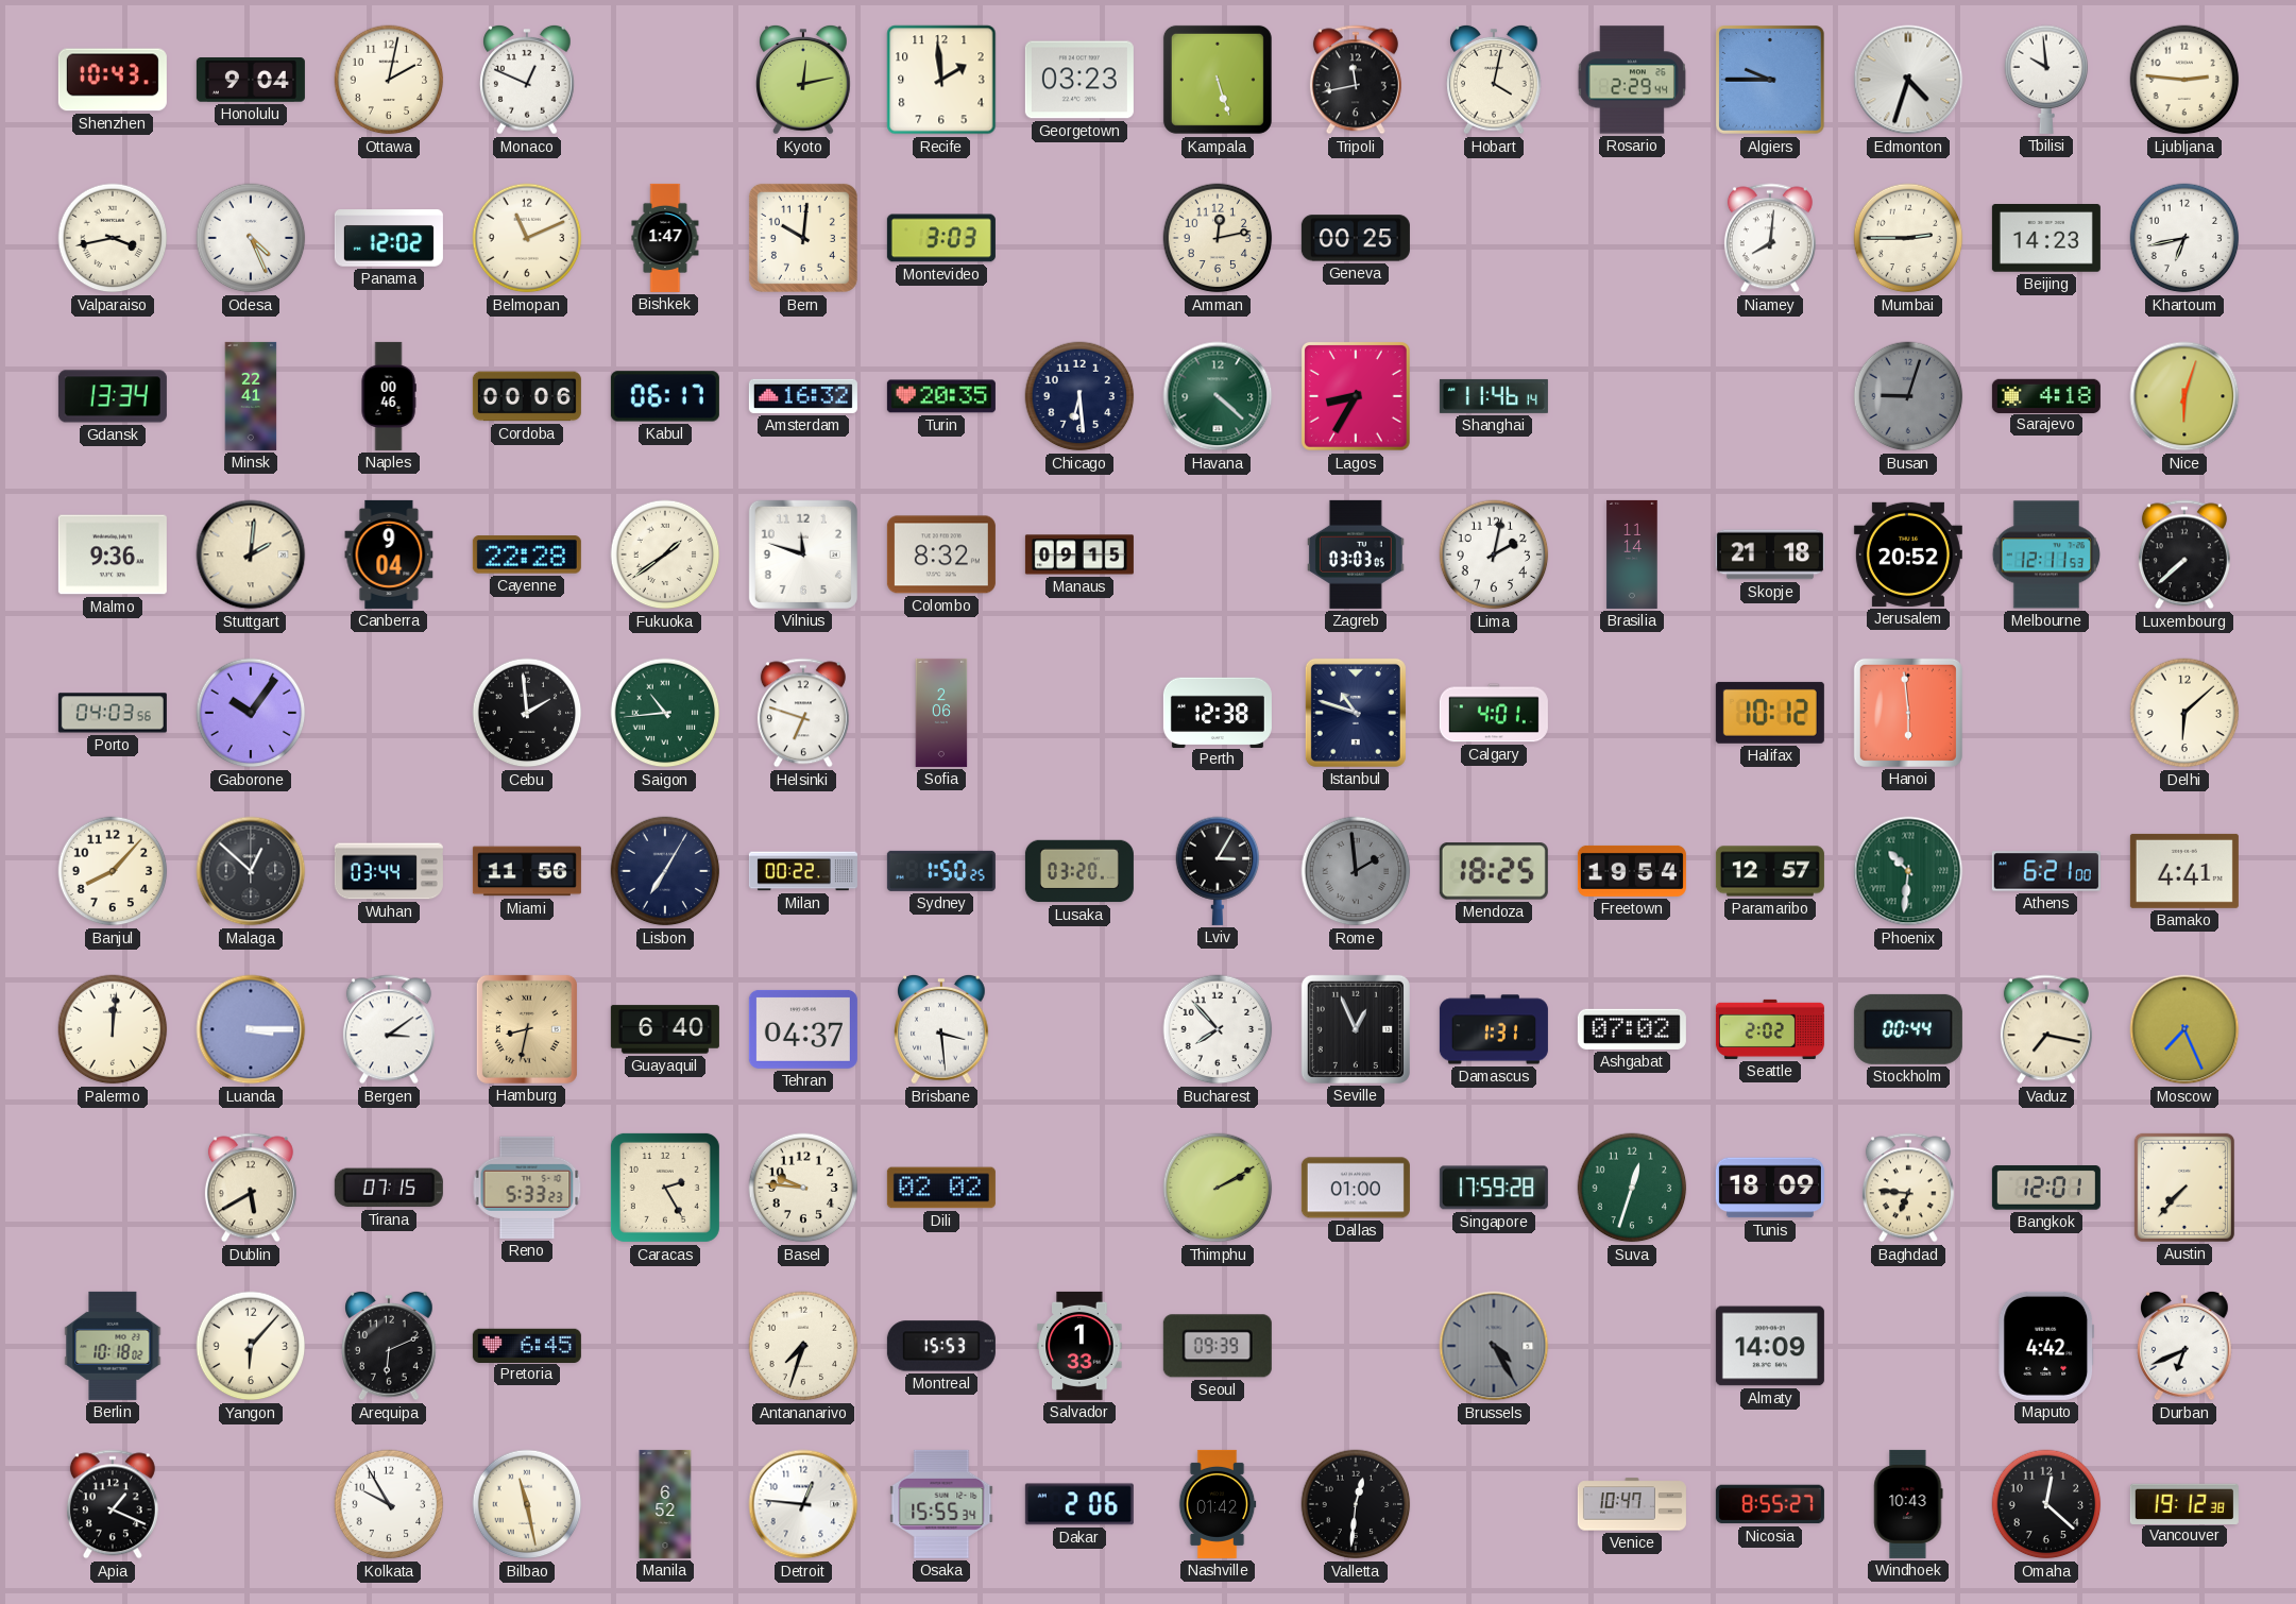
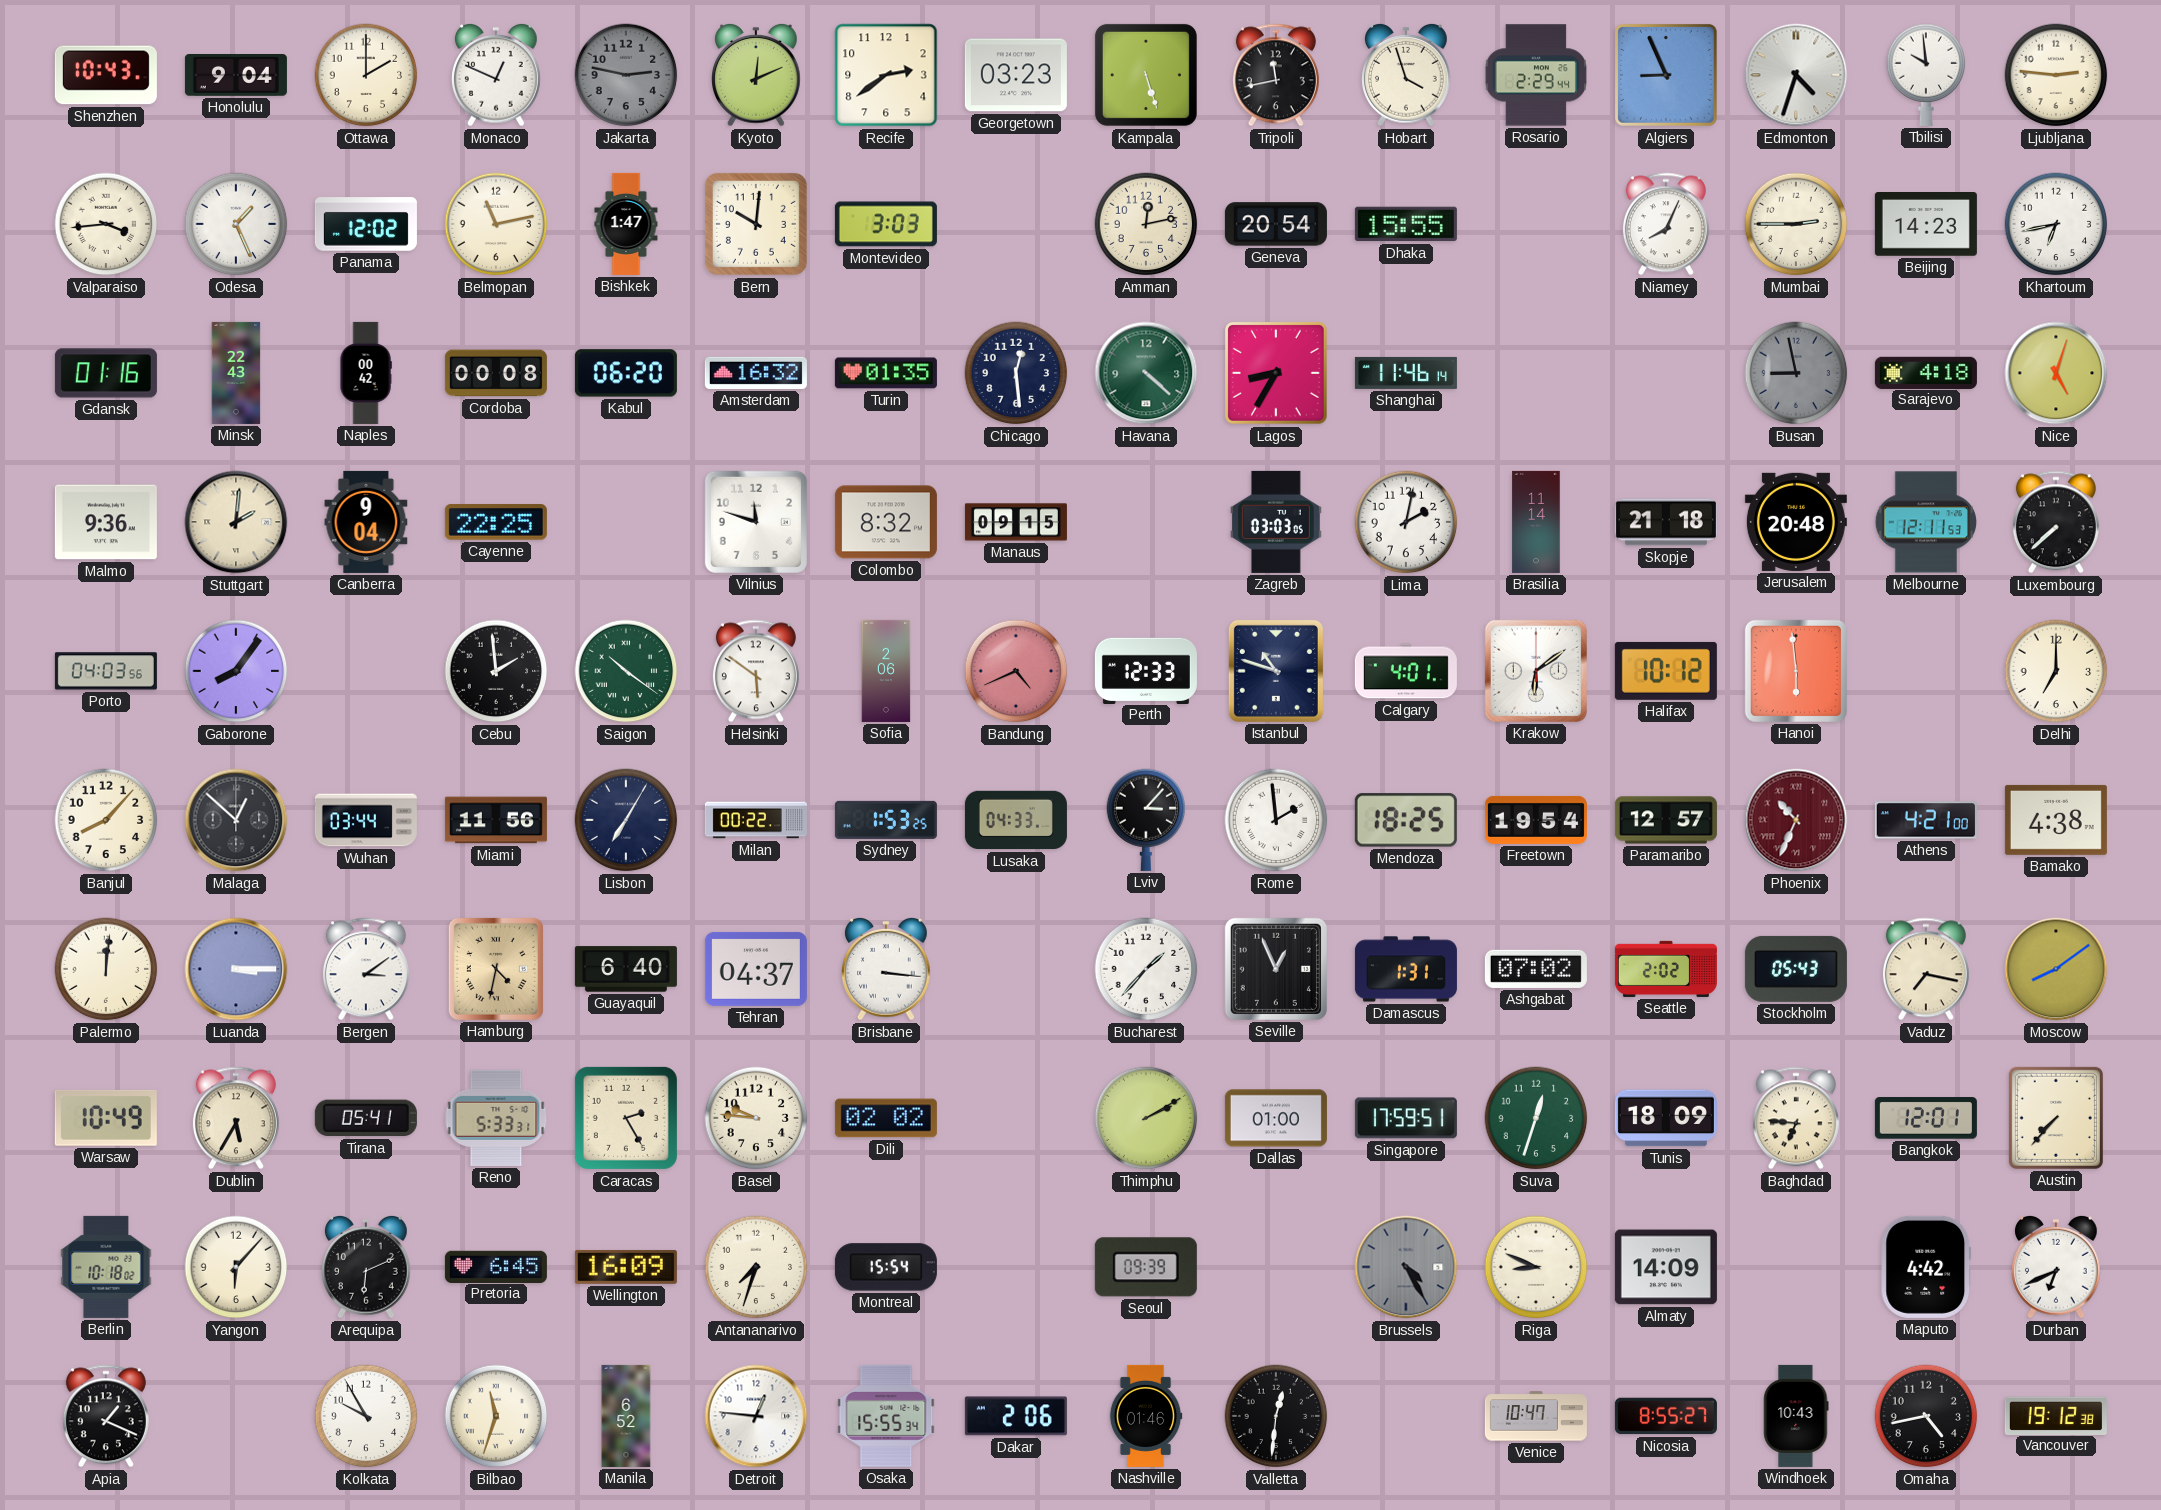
Ottawa: 2:02 -> 2:00
Jakarta: none -> 2:47
Kyoto: 12:13 -> 12:11
Recife: 1:59 -> 2:39
Hobart: 4:02 -> 3:57
Algiers: 9:45 -> 8:56
Valparaiso: 3:43 -> 3:44
Odesa: 4:26 -> 1:26
Belmopan: 11:11 -> 11:13
Geneva: 00:25 -> 20:54
Dhaka: none -> 15:55
Niamey: 8:01 -> 8:04
Gdansk: 13:34 -> 01:16
Minsk: 22:41 -> 22:43
Naples: 00:46 -> 00:42
Cordoba: 00:06 -> 00:08
Kabul: 06:17 -> 06:20
Turin: 20:35 -> 01:35
Chicago: 6:29 -> 12:29
Busan: 9:03 -> 8:58
Nice: 6:03 -> 5:03
Cayenne: 22:28 -> 22:25
Fukuoka: 1:39 -> none
Jerusalem: 20:52 -> 20:48
Gaborone: 10:06 -> 8:06
Saigon: 10:44 -> 10:21
Helsinki: 6:48 -> 5:51
Bandung: none -> 4:41
Perth: 12:38 -> 12:33
Krakow: none -> 6:09
Delhi: 6:08 -> 7:00
Sydney: 1:50 -> 1:53
Lusaka: 03:20 -> 04:33
Lviv: 3:05 -> 3:07
Rome dial: grey -> white
Phoenix: 10:31 -> 10:34
Phoenix dial: green -> burgundy
Athens: 6:21 -> 4:21
Bamako: 4:41 -> 4:38
Hamburg: 8:32 -> 4:32
Brisbane: 3:29 -> 3:16
Bucharest: 7:53 -> 1:37
Stockholm: 00:44 -> 05:43
Moscow: 7:26 -> 8:09
Warsaw: none -> 10:49
Dublin: 5:40 -> 5:35
Tirana: 07:15 -> 05:41
Reno: 5:33:23 -> 5:33:31
Singapore: 17:59:28 -> 17:59:51
Wellington: none -> 16:09
Montreal: 15:53 -> 15:54
Salvador: 1:33 -> none
Riga: none -> 8:49
Bilbao: 11:28 -> 11:33
Nashville: 01:42 -> 01:46
Omaha: 12:22 -> 4:43
